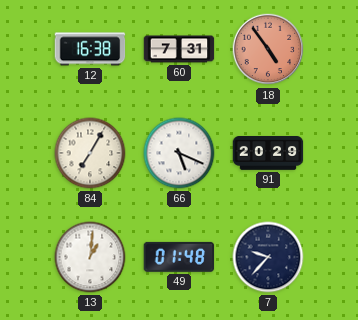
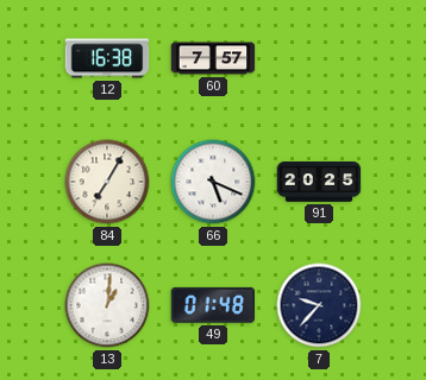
60: 7:31 -> 7:57
18: 4:54 -> none
91: 20:29 -> 20:25
